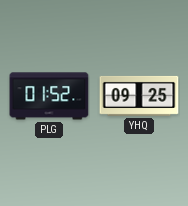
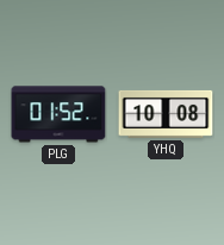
YHQ: 09:25 -> 10:08
